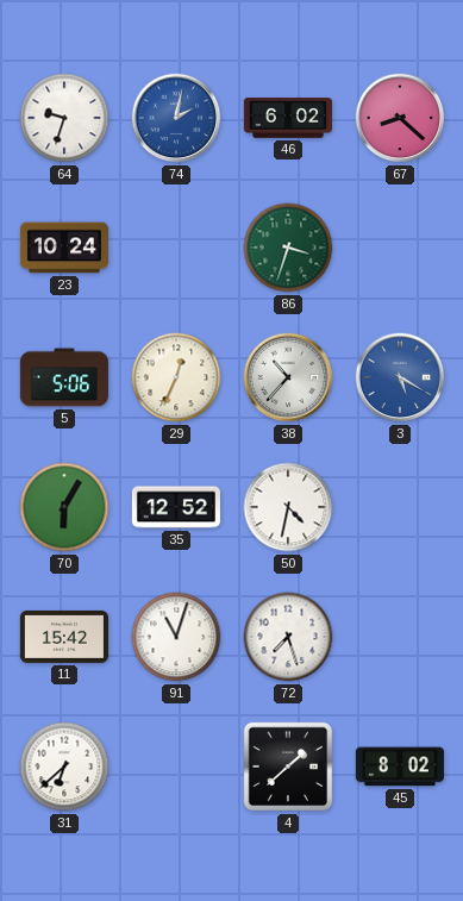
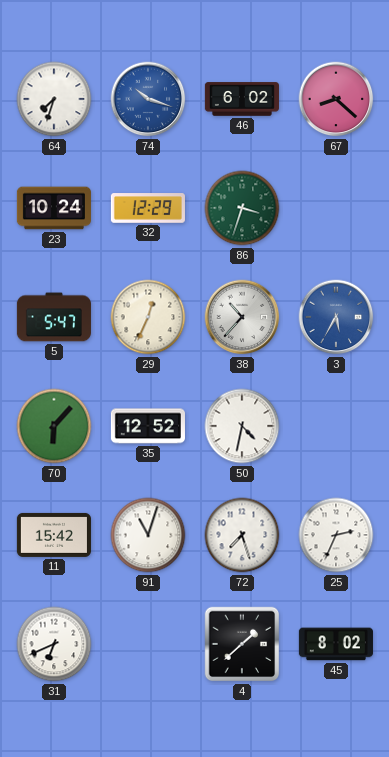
64: 9:33 -> 7:33
74: 2:02 -> 10:18
32: none -> 12:29
5: 5:06 -> 5:47
3: 5:20 -> 5:35
70: 6:05 -> 6:07
25: none -> 2:34
31: 6:38 -> 6:41
